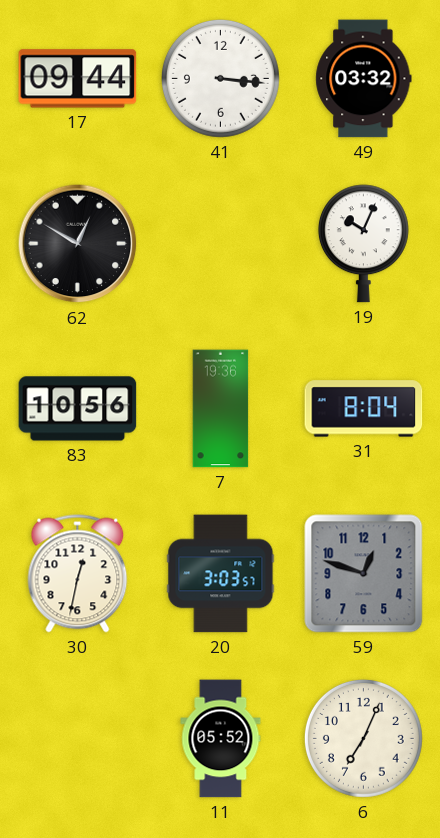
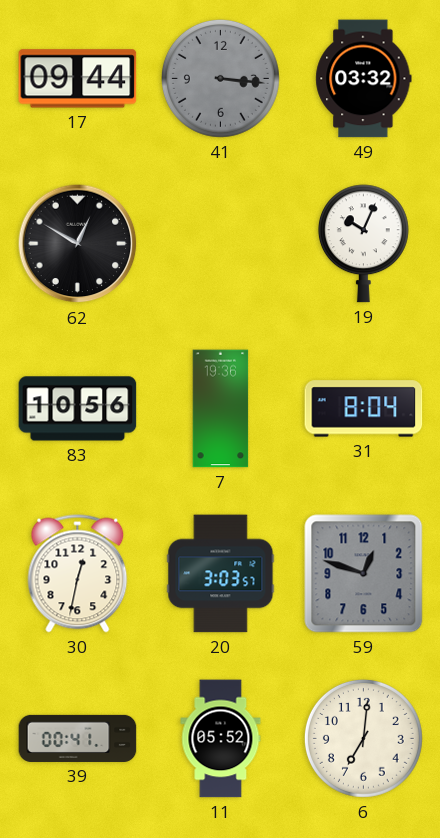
41 dial: white -> grey
39: none -> 00:41
6: 7:04 -> 7:01
